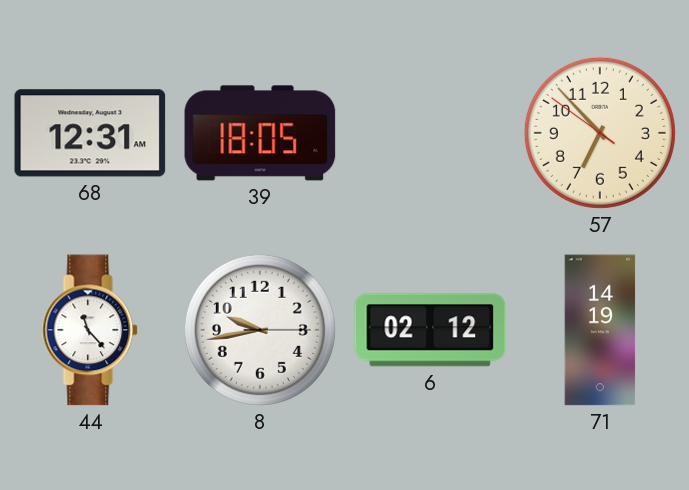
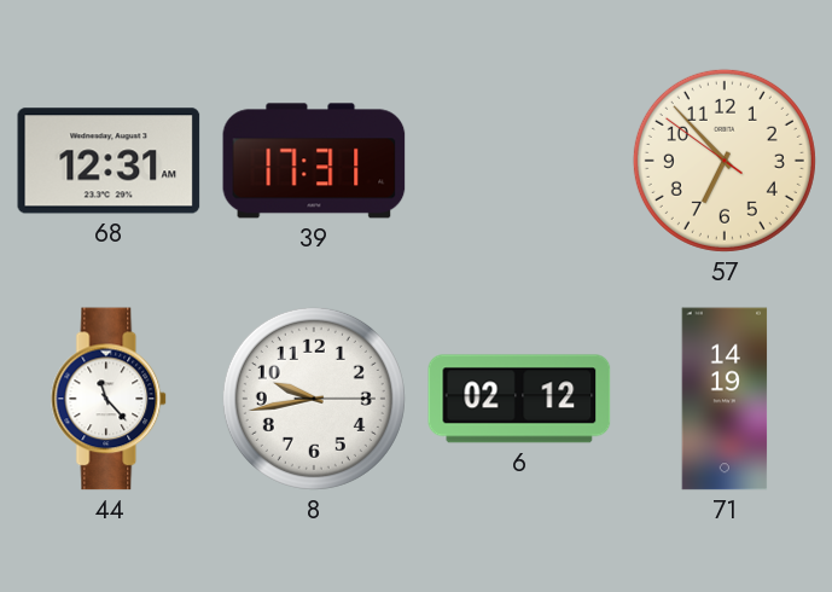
39: 18:05 -> 17:31
